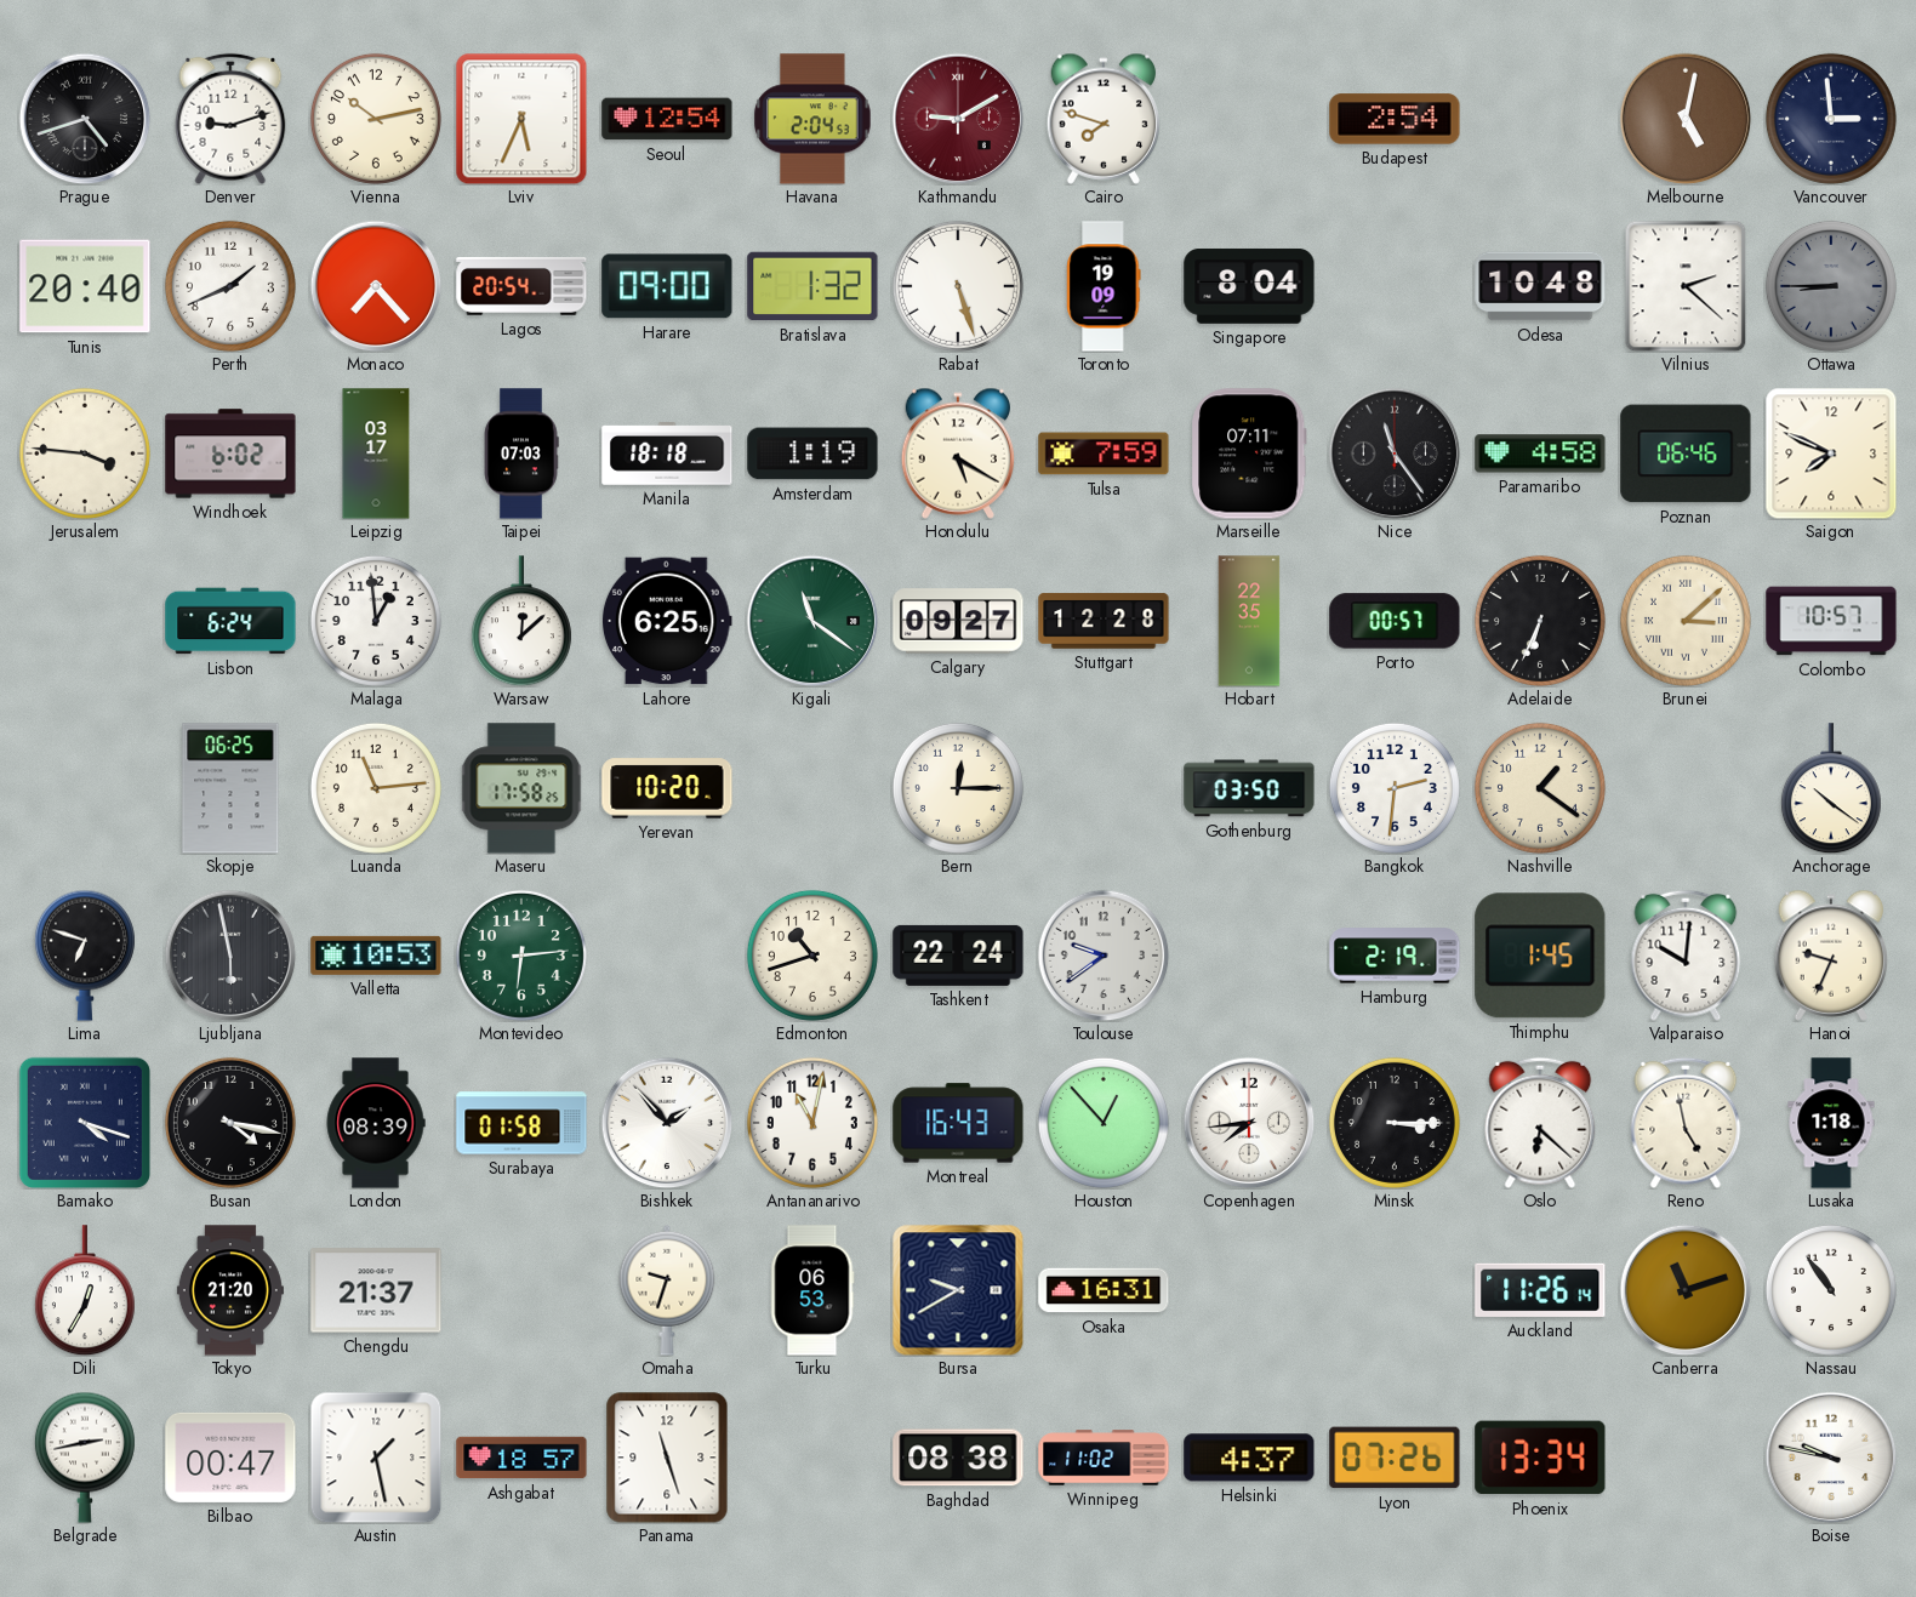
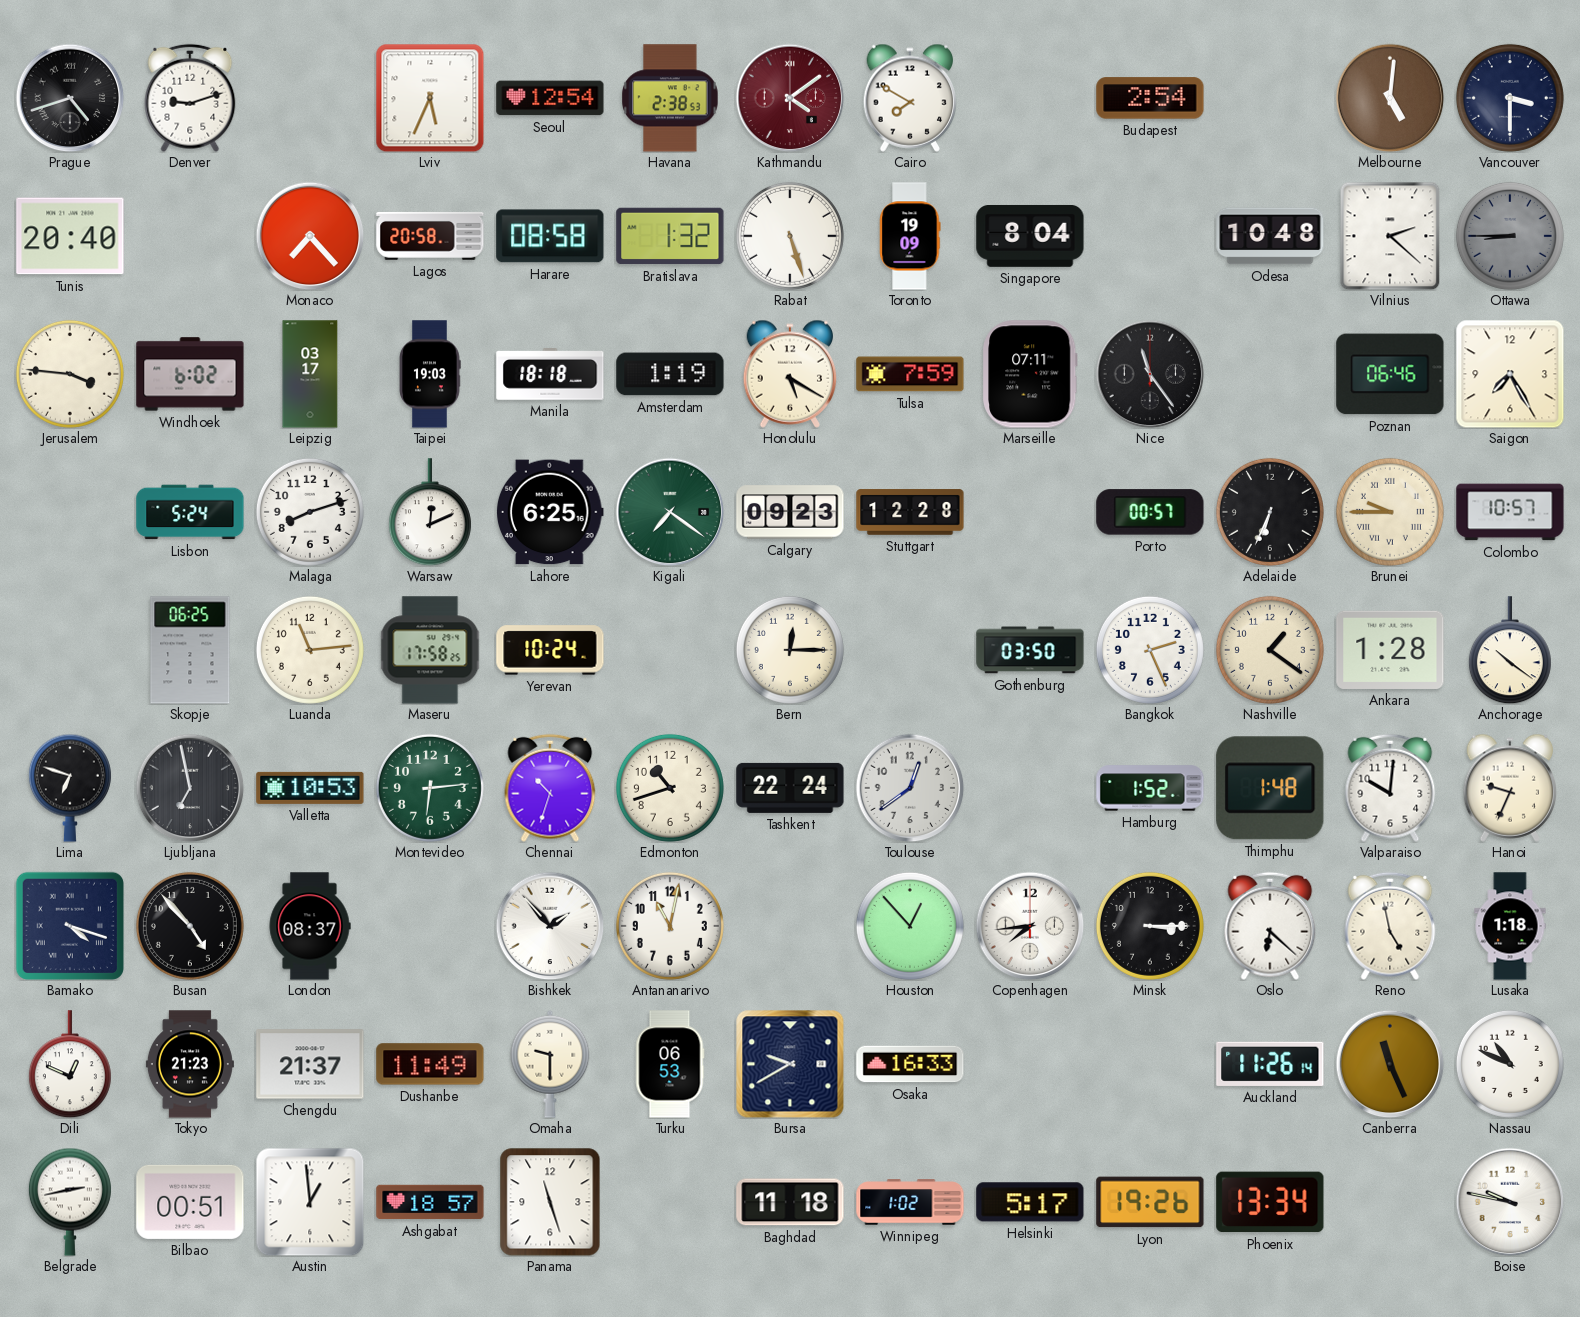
Vienna: 10:13 -> none
Havana: 2:04 -> 2:38
Kathmandu: 9:10 -> 4:09
Cairo: 7:48 -> 7:50
Melbourne: 5:02 -> 5:01
Vancouver: 2:59 -> 3:30
Perth: 1:41 -> none
Lagos: 20:54 -> 20:58
Harare: 09:00 -> 08:58
Taipei: 07:03 -> 19:03
Paramaribo: 4:58 -> none
Saigon: 7:49 -> 7:25
Lisbon: 6:24 -> 5:24
Malaga: 12:59 -> 8:12
Warsaw: 12:08 -> 12:11
Kigali: 11:21 -> 7:21
Calgary: 09:27 -> 09:23
Hobart: 22:35 -> none
Brunei: 3:08 -> 9:45
Yerevan: 10:20 -> 10:24
Bangkok: 2:31 -> 2:26
Ankara: none -> 1:28
Ljubljana: 5:58 -> 6:58
Chennai: none -> 10:33
Toulouse: 9:39 -> 12:39
Hamburg: 2:19 -> 1:52
Thimphu: 1:45 -> 1:48
Busan: 4:17 -> 4:53
London: 08:39 -> 08:37
Surabaya: 01:58 -> none
Montreal: 16:43 -> none
Dili: 12:35 -> 12:49
Tokyo: 21:20 -> 21:23
Dushanbe: none -> 11:49
Omaha: 9:33 -> 9:30
Osaka: 16:31 -> 16:33
Canberra: 11:12 -> 11:26
Nassau: 10:54 -> 10:49
Bilbao: 00:47 -> 00:51
Austin: 1:28 -> 12:59
Baghdad: 08:38 -> 11:18
Winnipeg: 11:02 -> 1:02
Helsinki: 4:37 -> 5:17
Lyon: 07:26 -> 19:26
